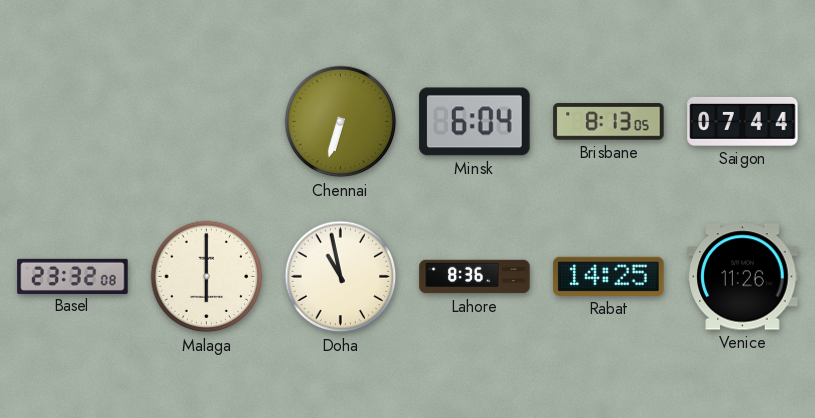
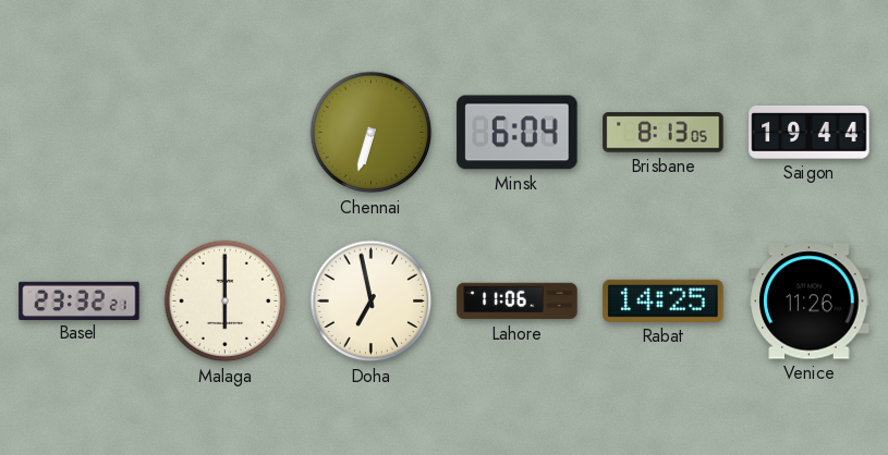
Saigon: 07:44 -> 19:44
Basel: 23:32:08 -> 23:32:21
Doha: 10:58 -> 6:58
Lahore: 8:36 -> 11:06
